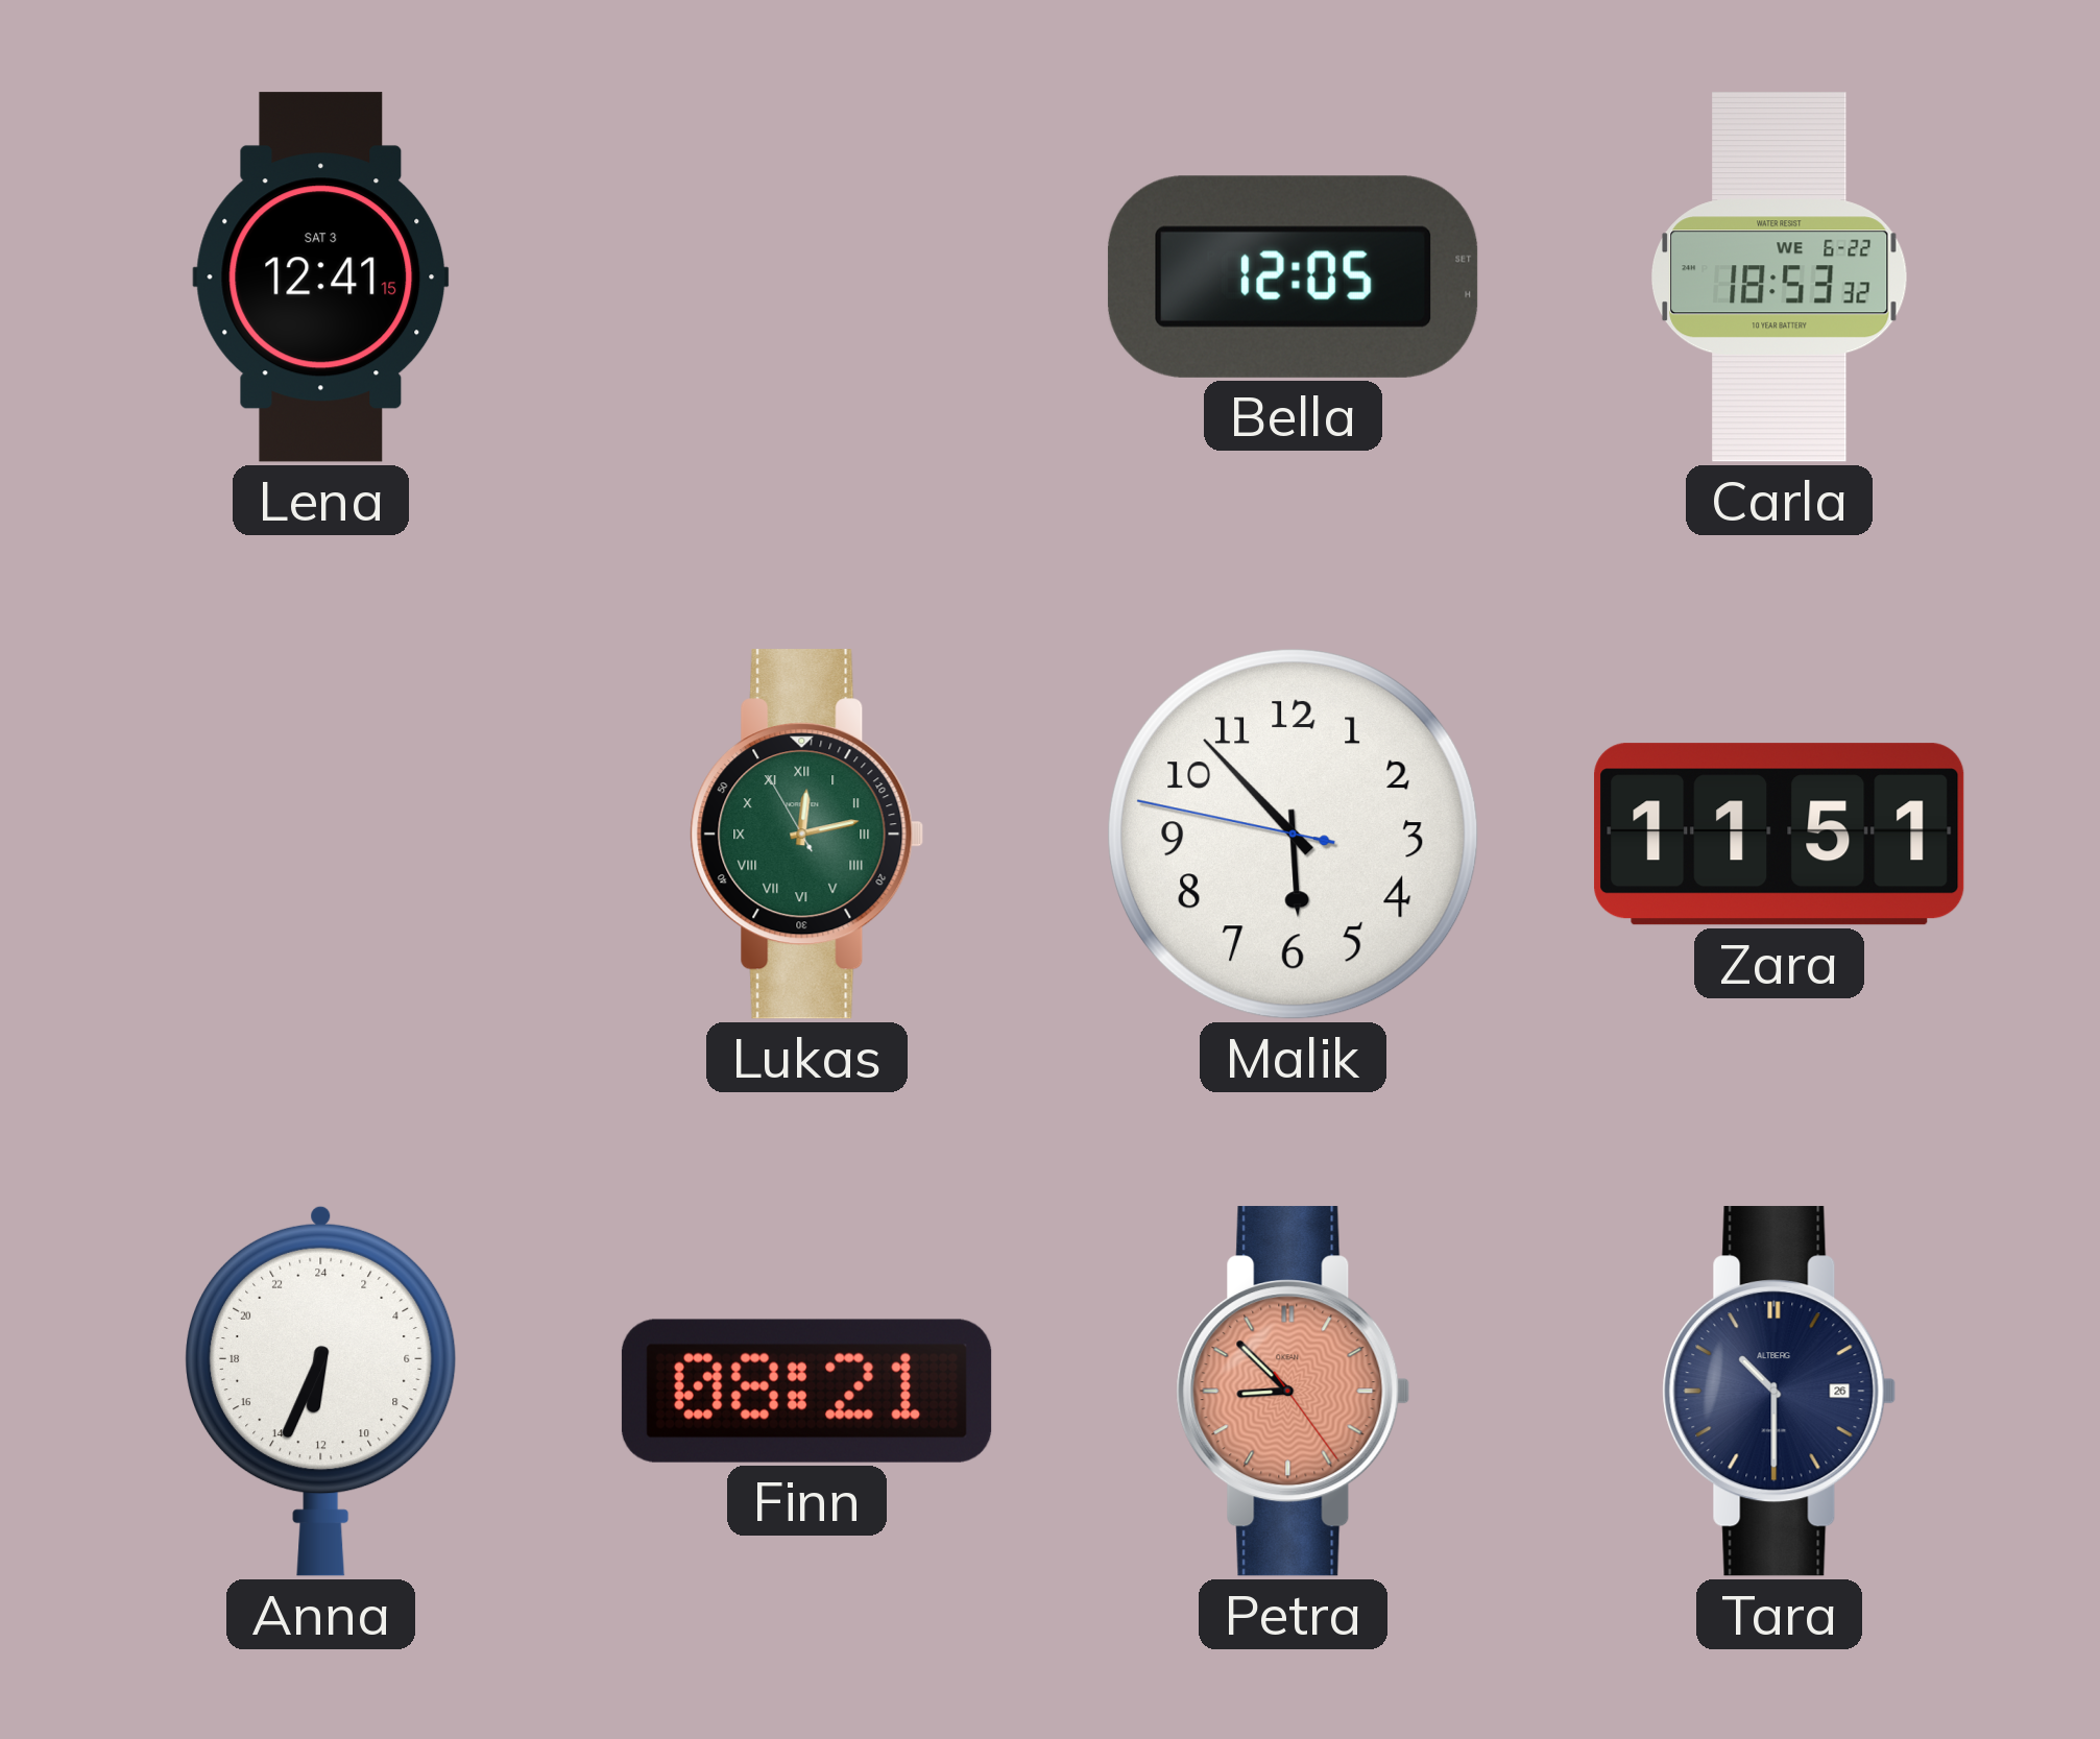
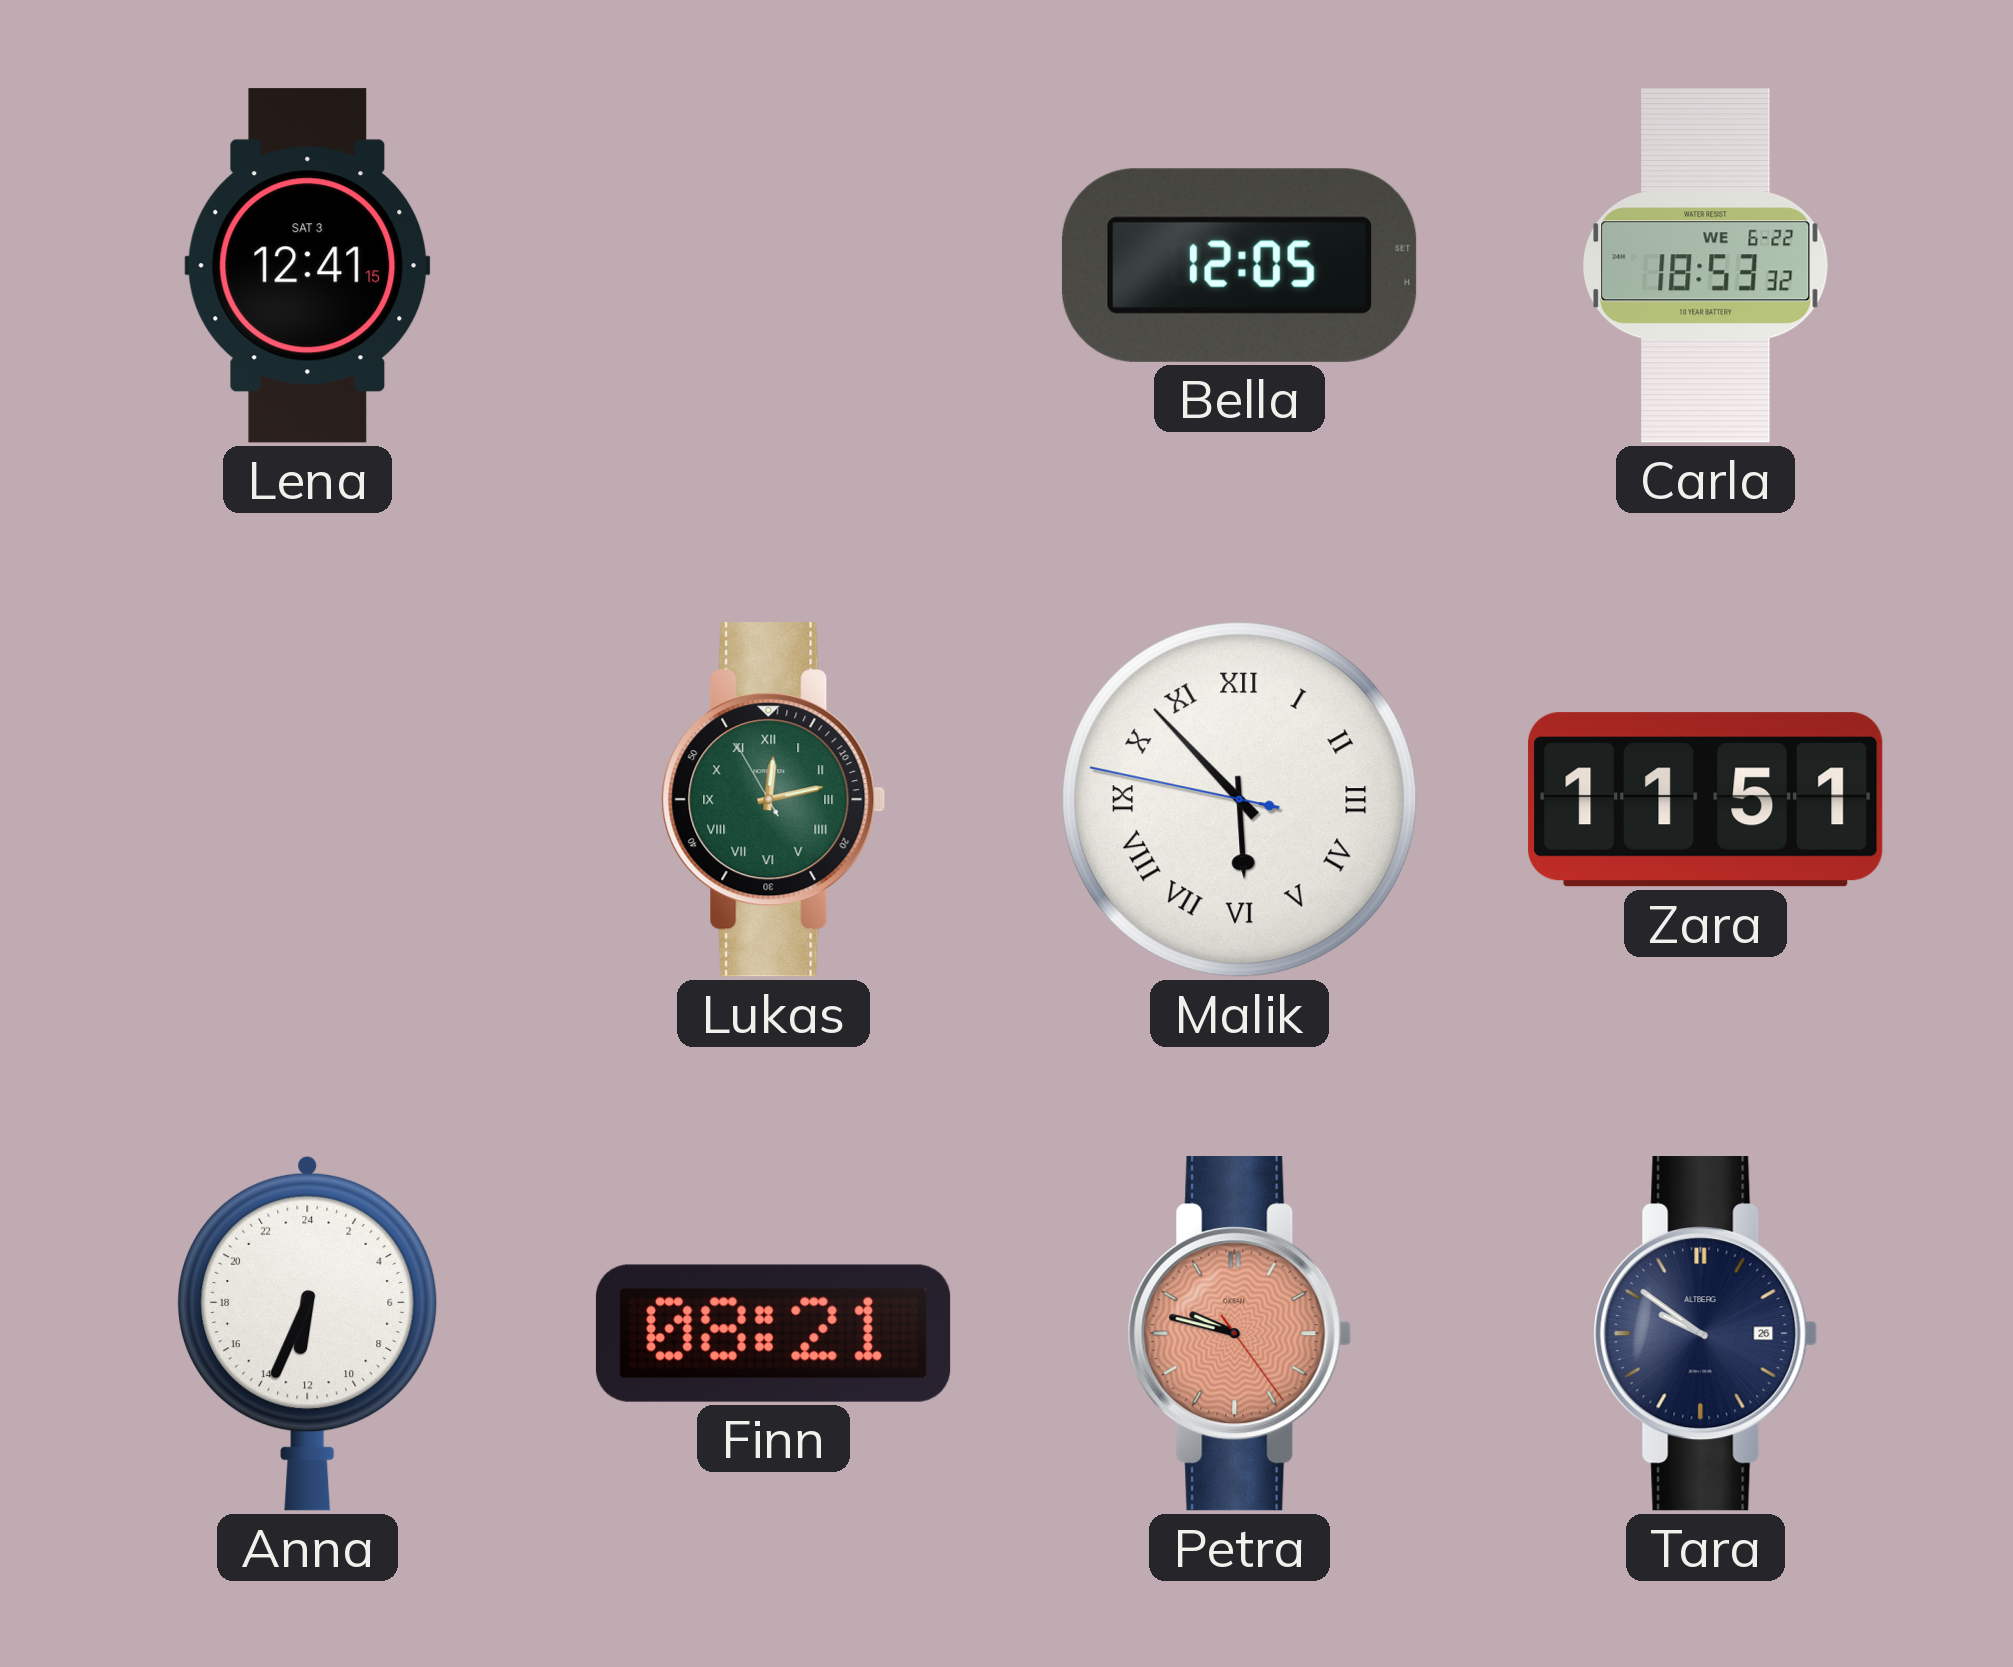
Malik numerals: Arabic -> Roman
Petra: 8:52 -> 9:47
Tara: 10:30 -> 9:51
